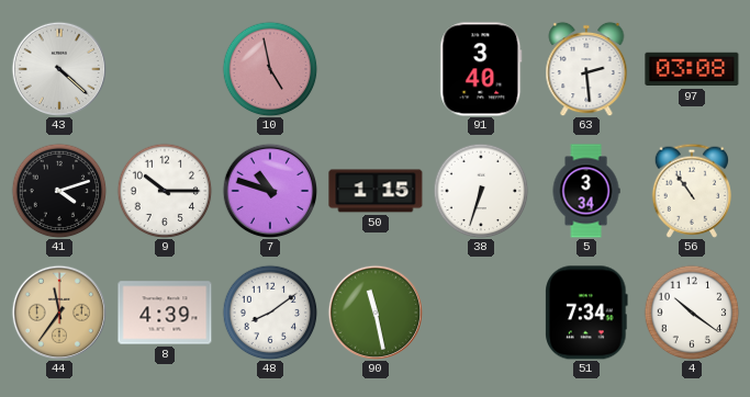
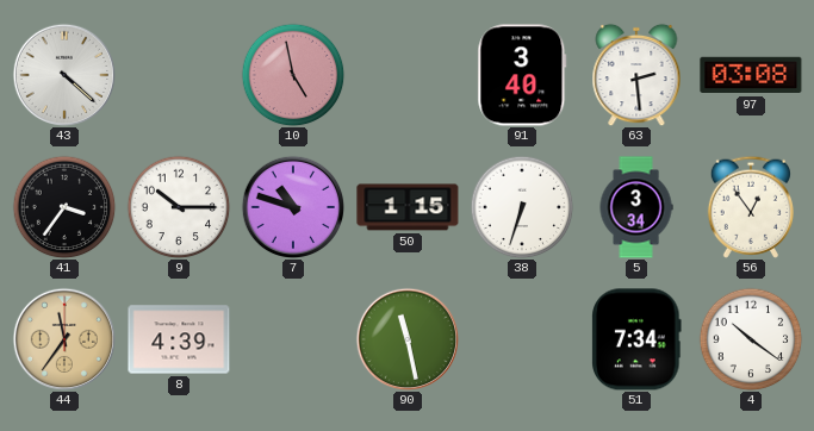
41: 4:12 -> 3:36
56: 10:54 -> 12:54
48: 8:09 -> none
